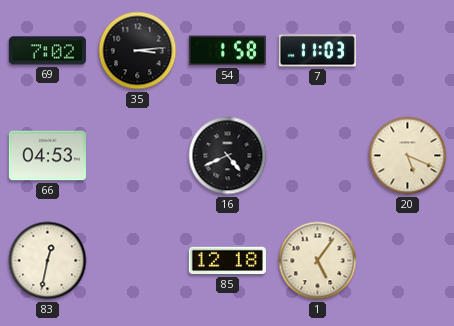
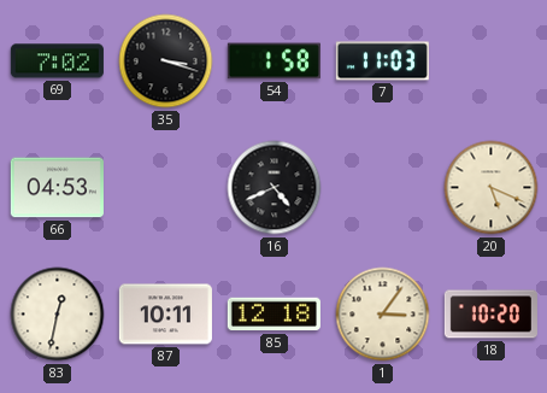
35: 3:14 -> 3:18
87: none -> 10:11
1: 5:06 -> 3:06
18: none -> 10:20
